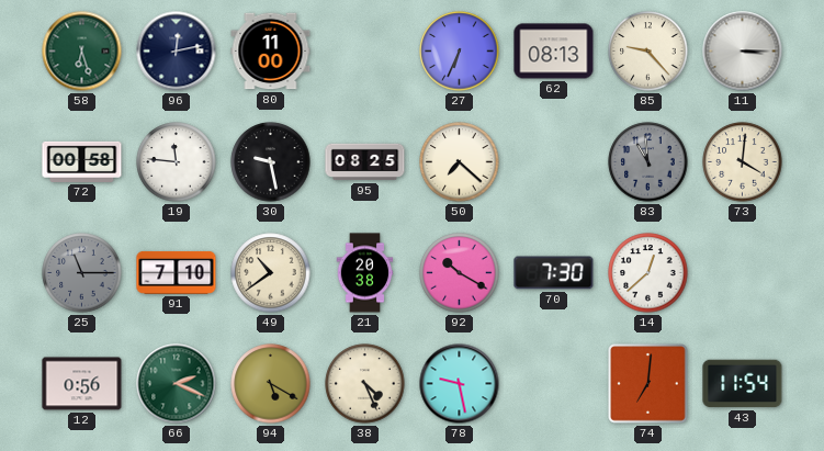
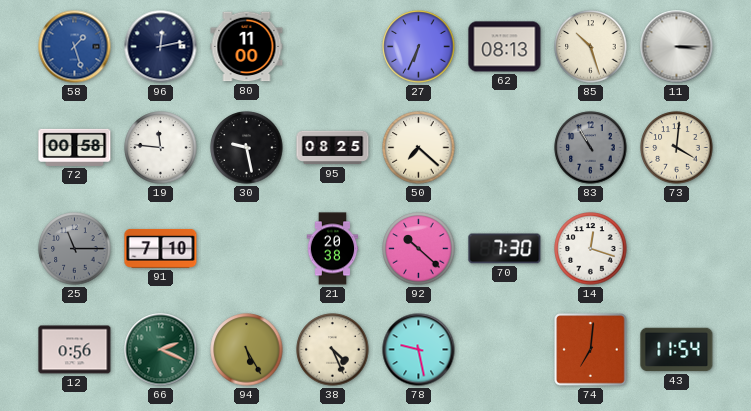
58: 6:27 -> 1:27
58 dial: green -> blue
85: 9:23 -> 10:27
83: 10:59 -> 10:55
49: 10:39 -> none
92: 10:20 -> 10:22
14: 12:38 -> 12:18
94: 5:20 -> 5:25
